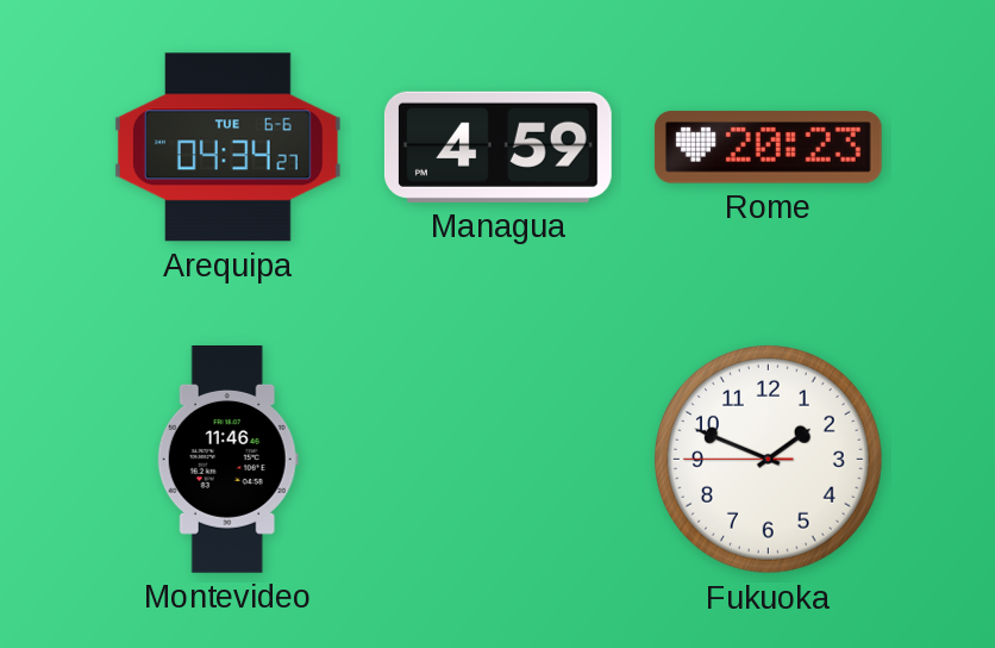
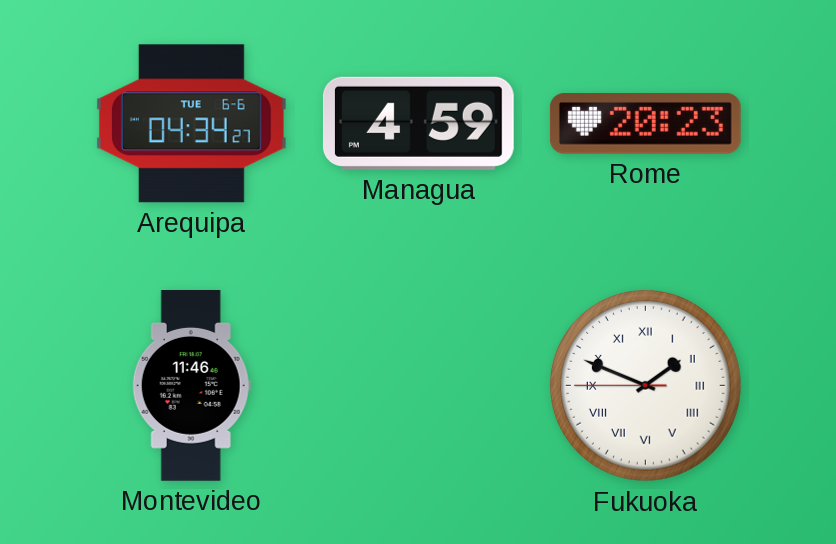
Fukuoka numerals: Arabic -> Roman
